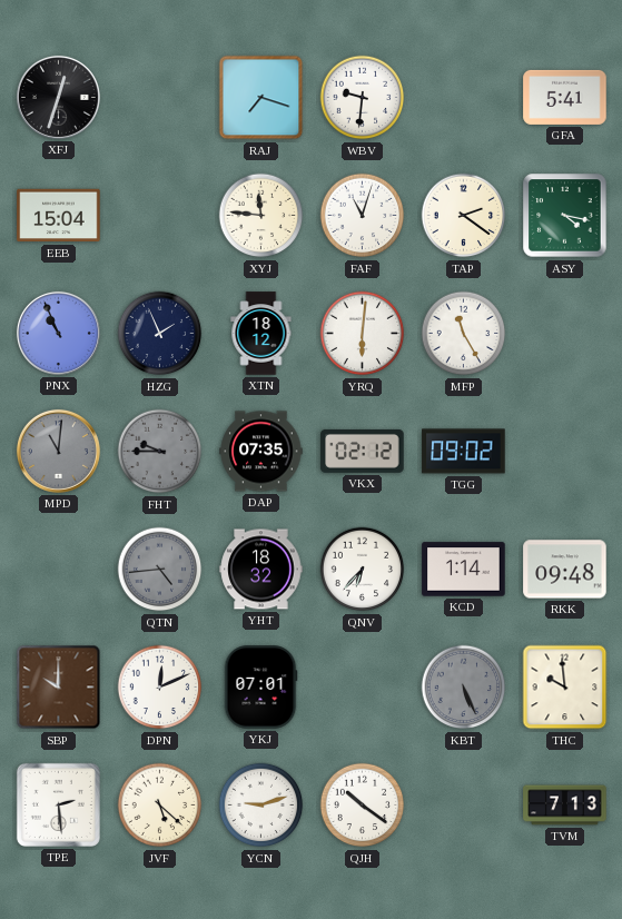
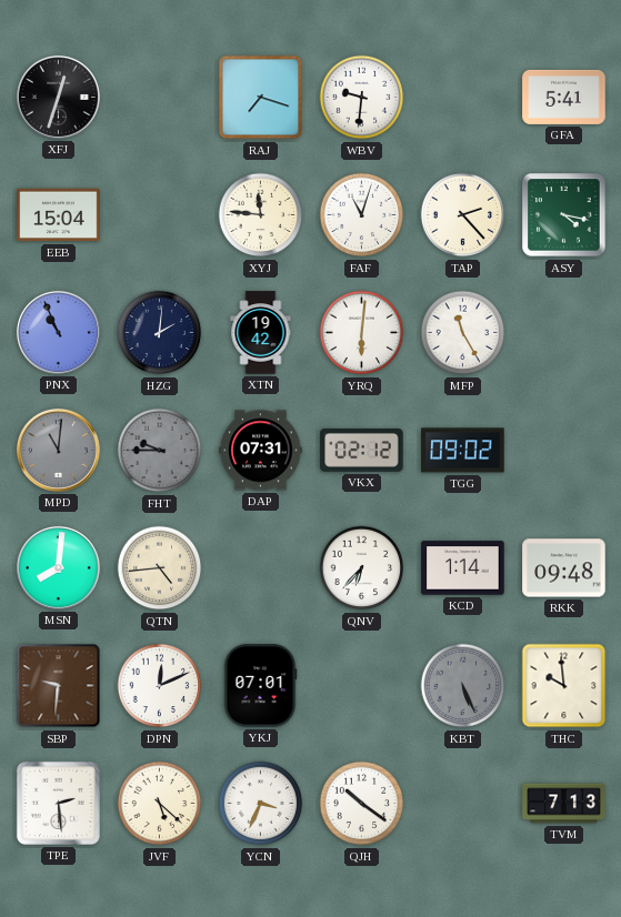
TAP: 2:21 -> 2:23
HZG: 1:56 -> 2:01
XTN: 18:12 -> 19:42
DAP: 07:35 -> 07:31
MSN: none -> 8:01
QTN dial: grey -> cream
YHT: 18:32 -> none
SBP: 10:00 -> 9:31
YCN: 9:12 -> 3:34
